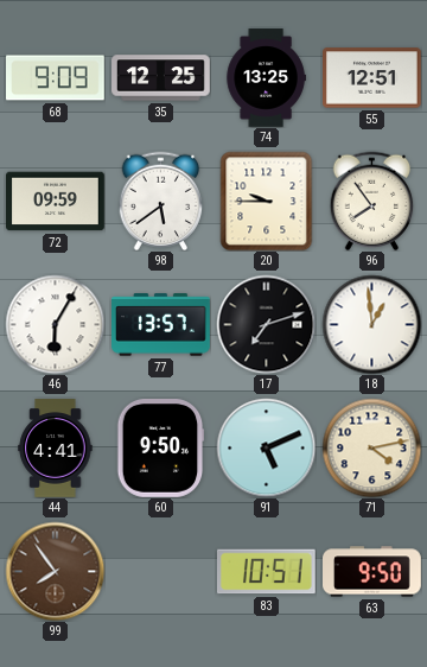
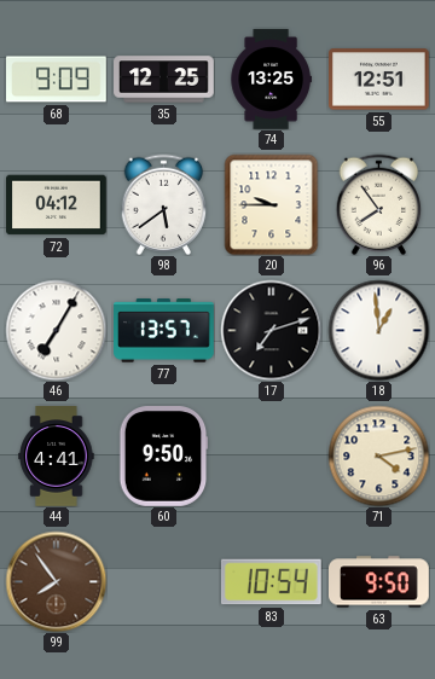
72: 09:59 -> 04:12
46: 6:05 -> 7:05
91: 5:11 -> none
83: 10:51 -> 10:54
